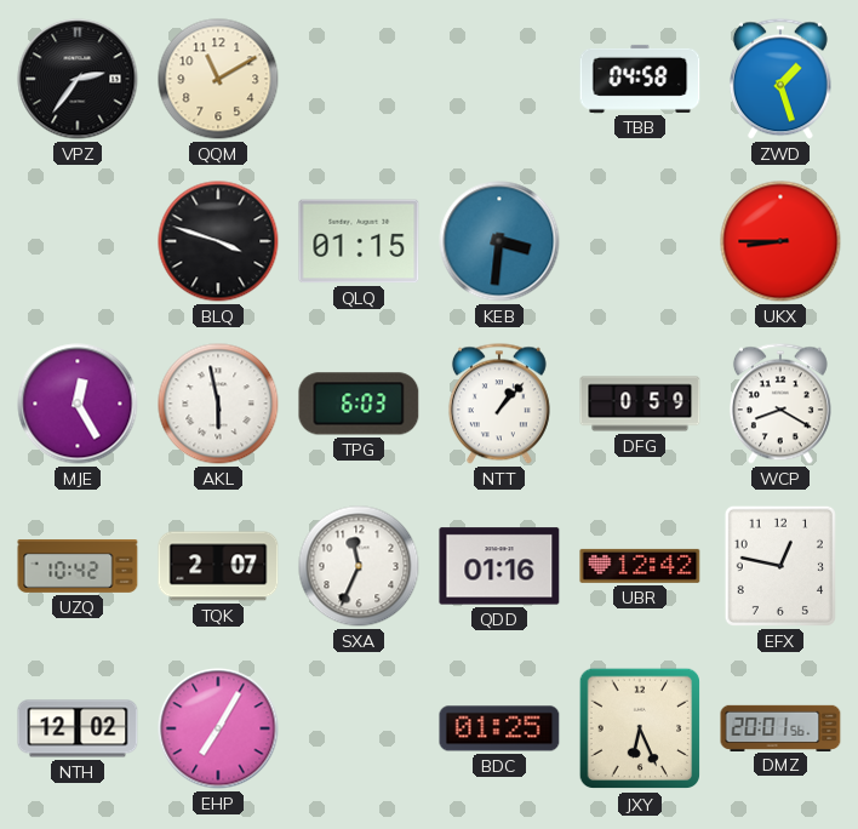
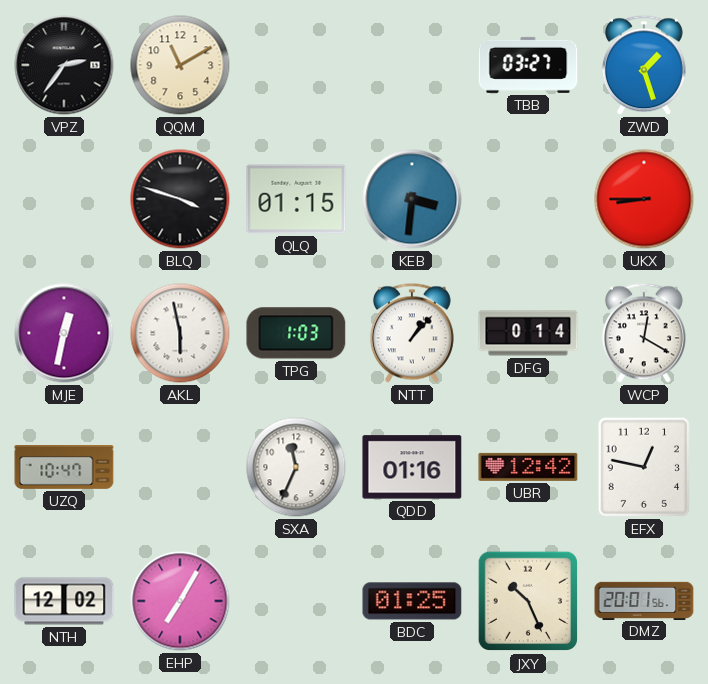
TBB: 04:58 -> 03:27
MJE: 12:25 -> 12:32
TPG: 6:03 -> 1:03
DFG: 0:59 -> 0:14
WCP: 8:20 -> 12:20
UZQ: 10:42 -> 10:47
TQK: 2:07 -> none
JXY: 6:26 -> 10:26
